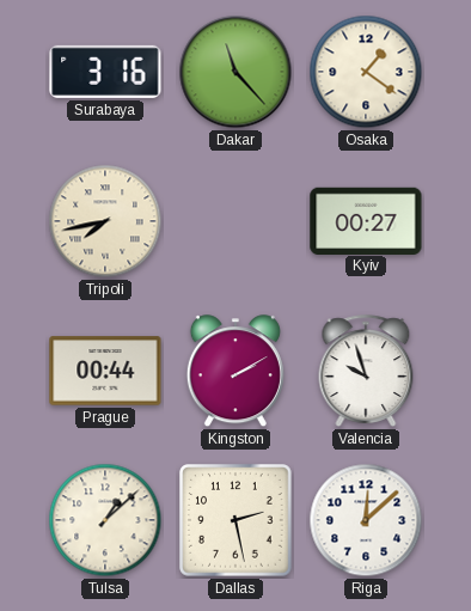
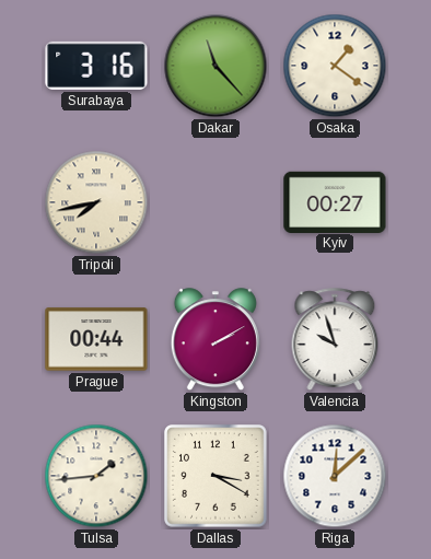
Tulsa: 1:08 -> 1:44
Dallas: 2:28 -> 3:20
